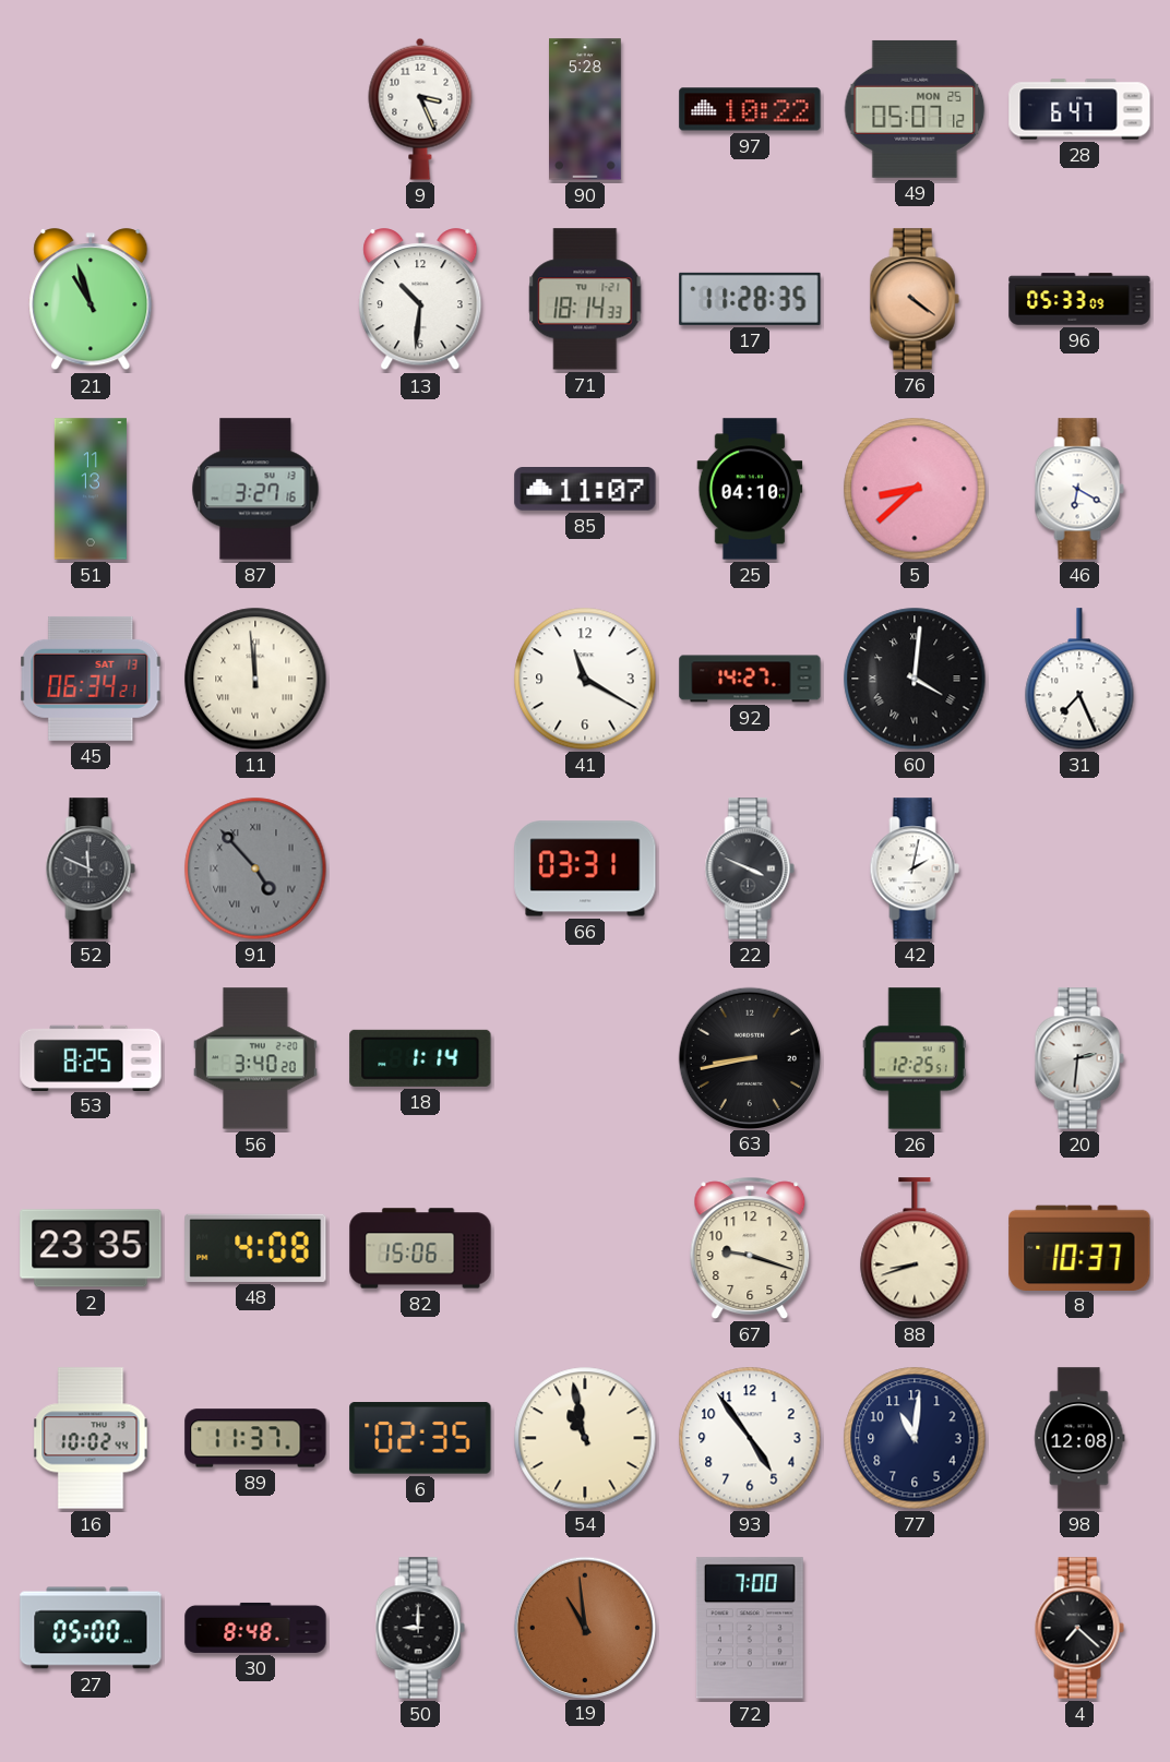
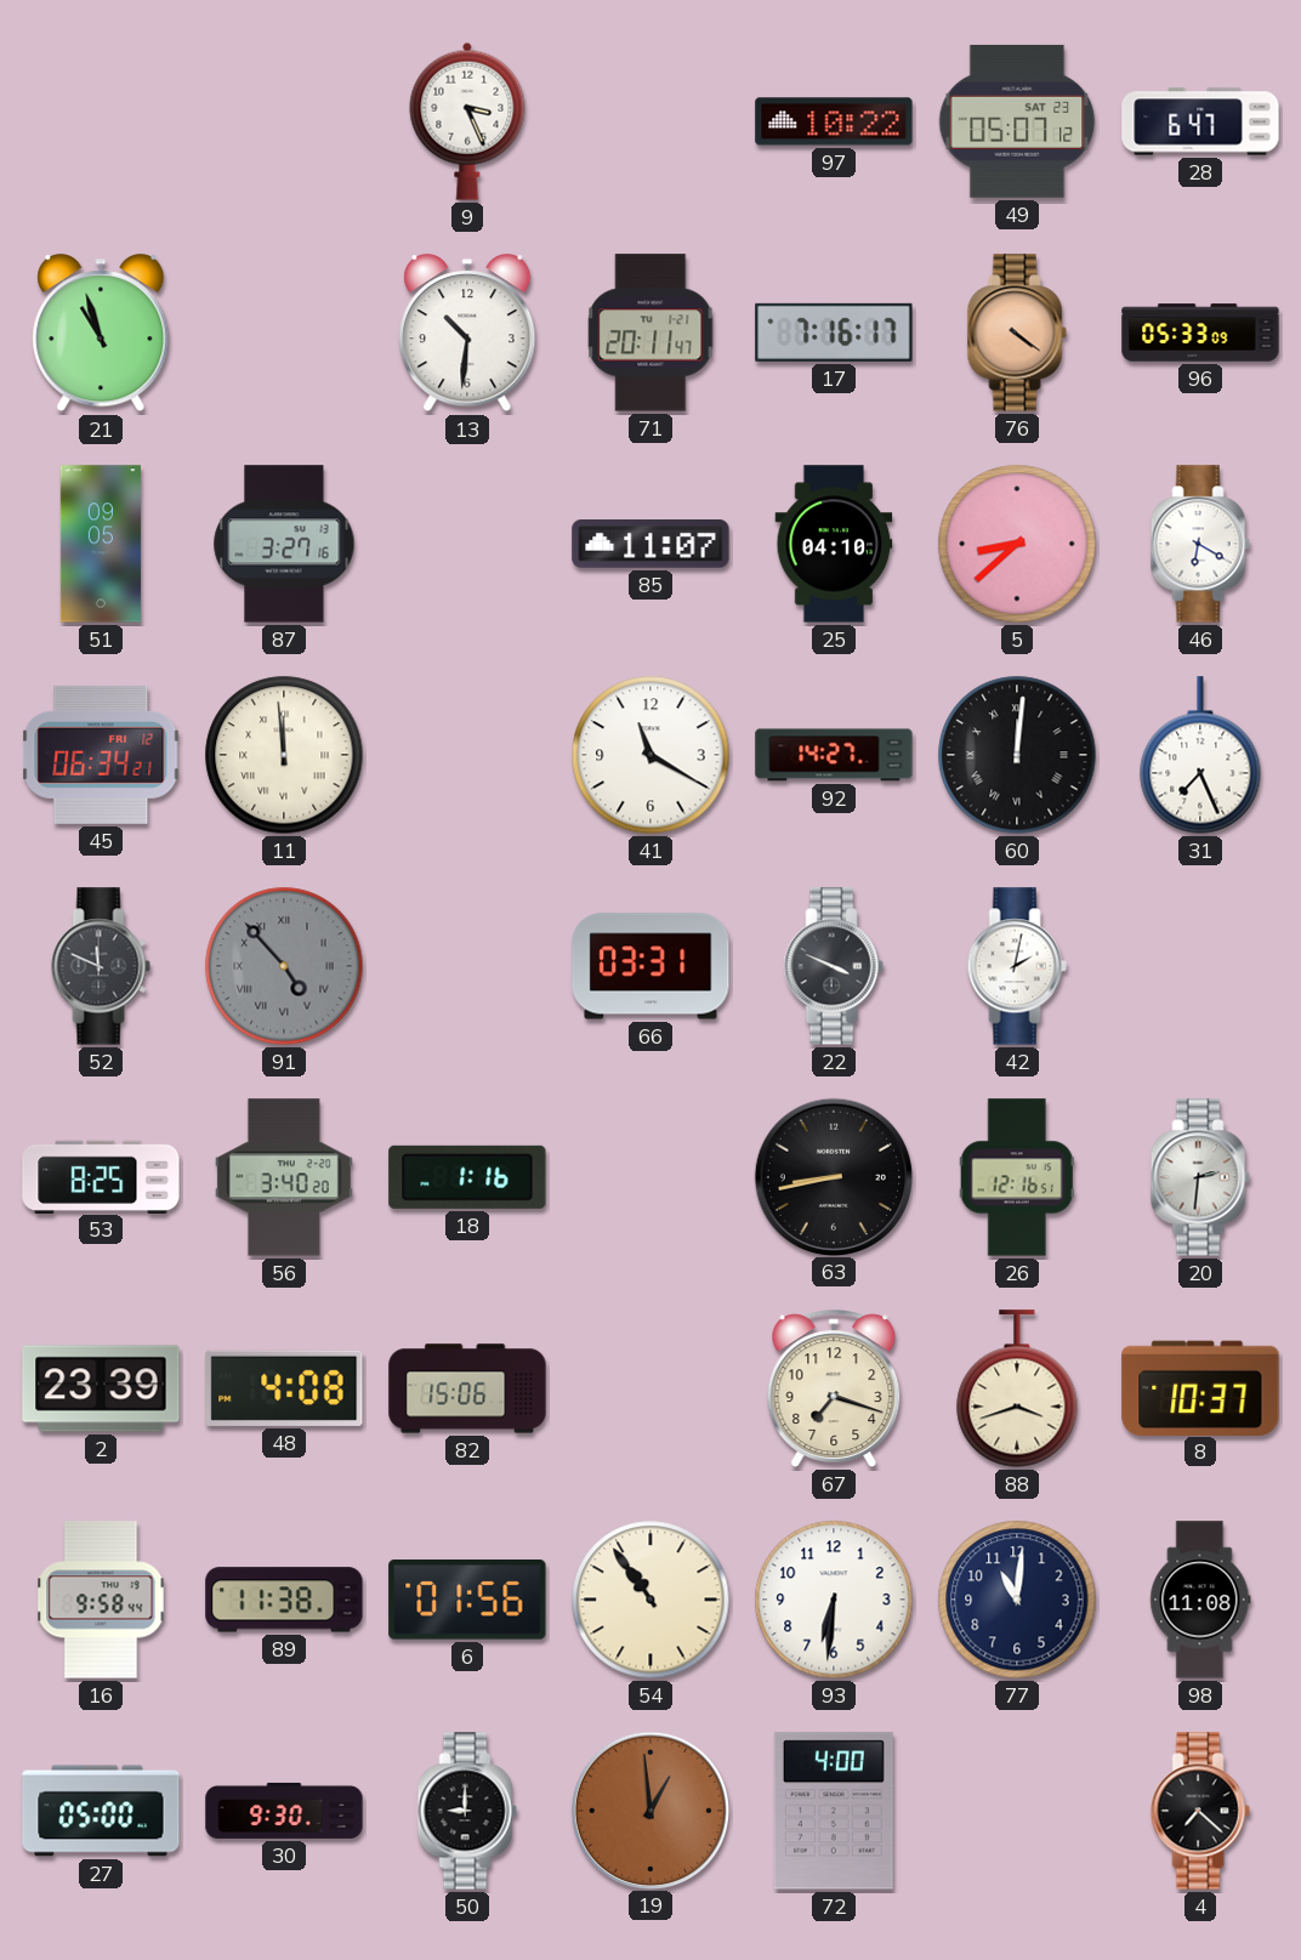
90: 5:28 -> none
49 date: MON 25 -> SAT 23
71: 18:14 -> 20:11
17: 11:28 -> 7:16
51: 11:13 -> 09:05
45 date: SAT 13 -> FRI 12
60: 4:01 -> 12:01
18: 1:14 -> 1:16
26: 12:25 -> 12:16
2: 23:35 -> 23:39
67: 9:18 -> 7:18
88: 8:42 -> 3:42
16: 10:02 -> 9:58
89: 11:37 -> 11:38
6: 02:35 -> 01:56
54: 10:58 -> 10:54
93: 4:54 -> 6:31
98: 12:08 -> 11:08
30: 8:48 -> 9:30
19: 10:59 -> 12:59
72: 7:00 -> 4:00
